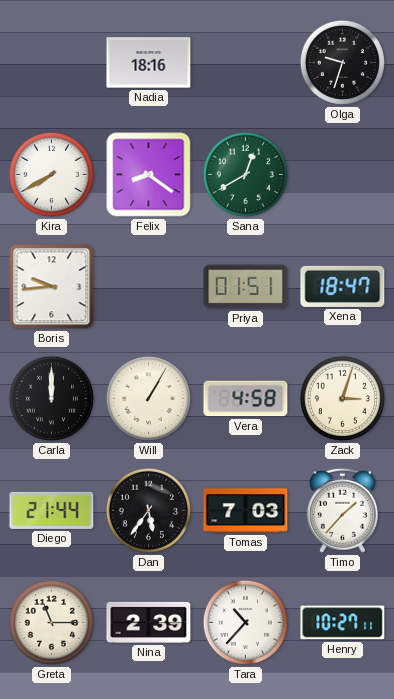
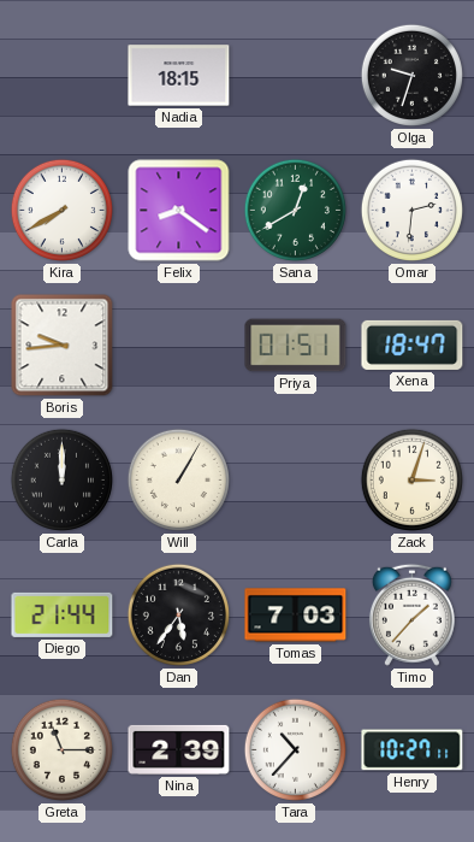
Nadia: 18:16 -> 18:15
Omar: none -> 2:31
Vera: 4:58 -> none
